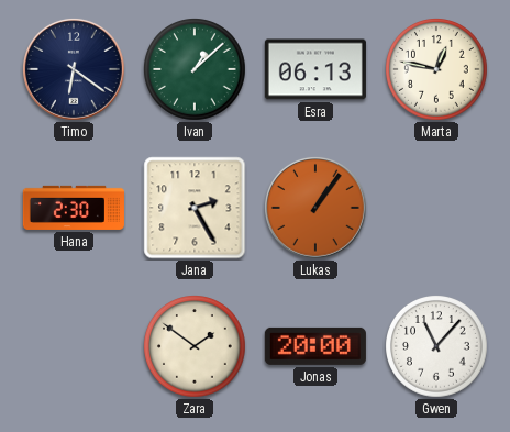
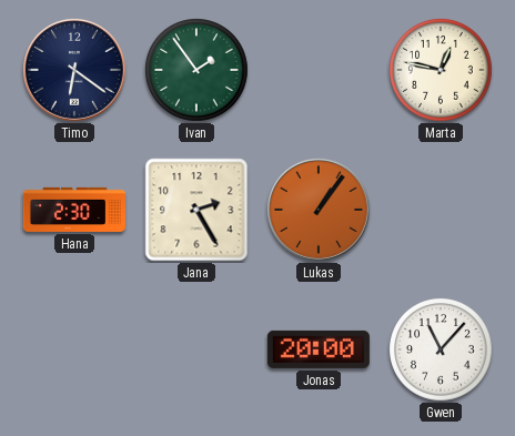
Ivan: 1:08 -> 1:54
Esra: 06:13 -> none
Zara: 1:51 -> none
